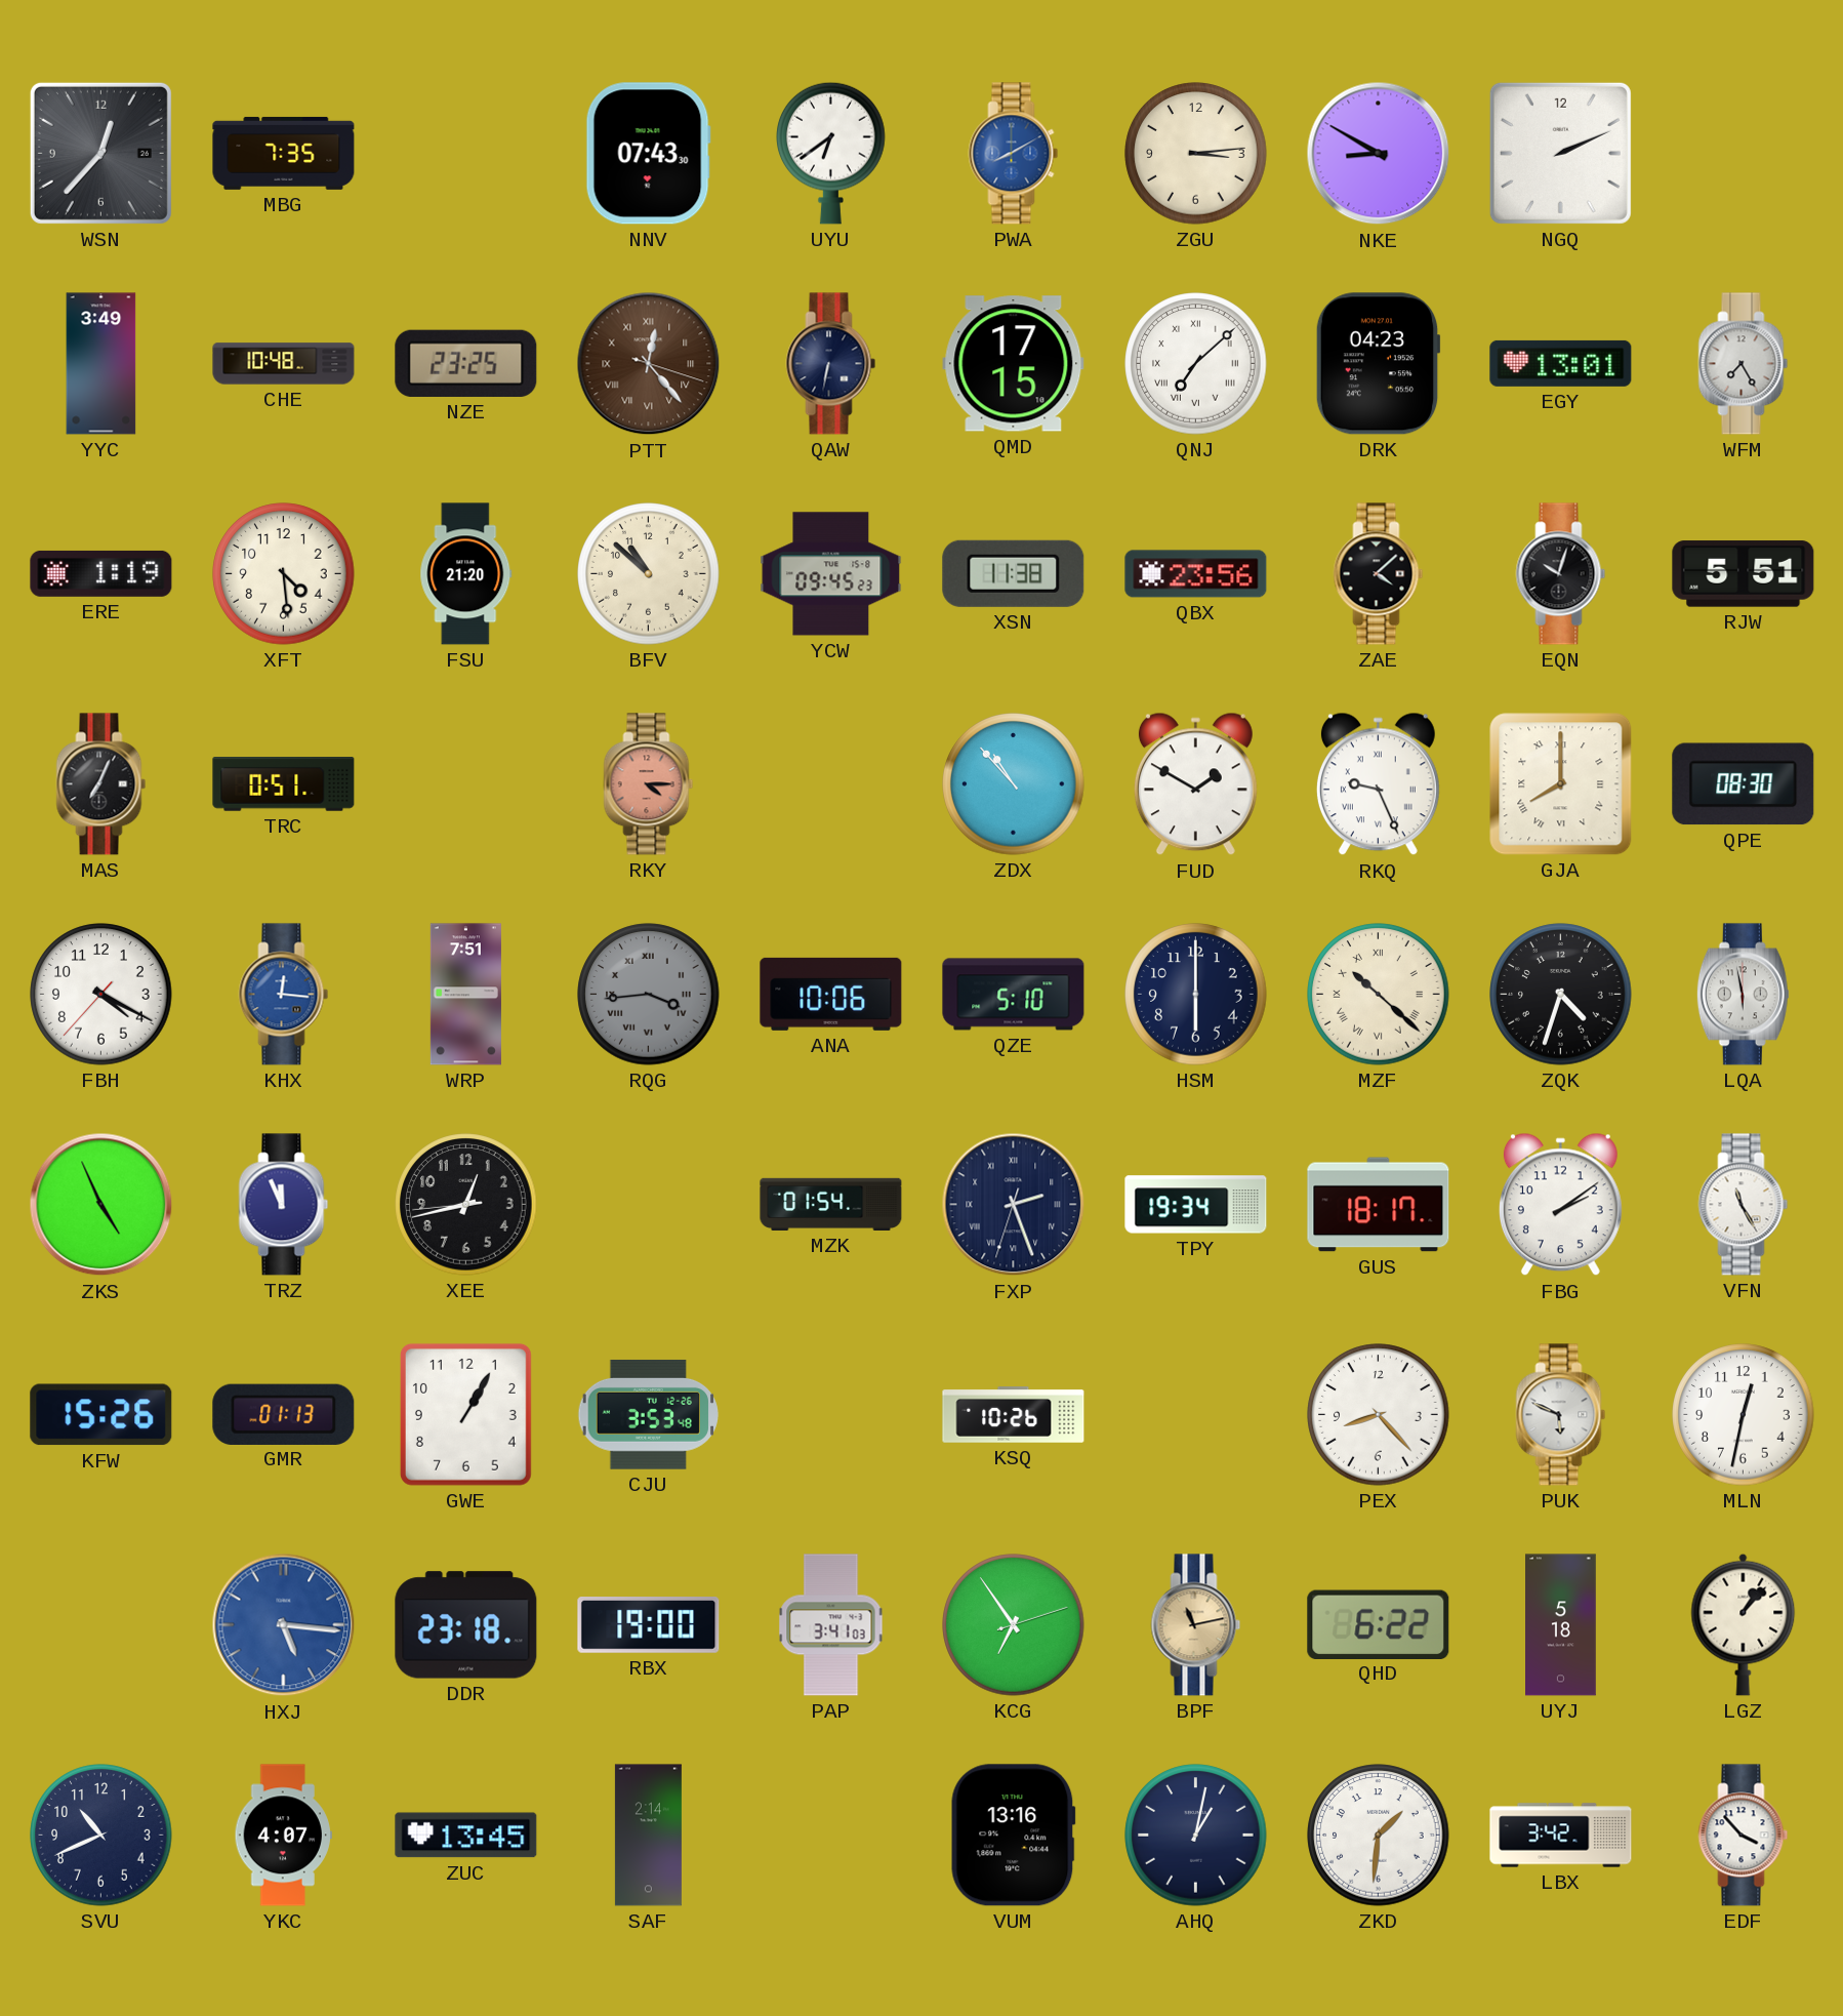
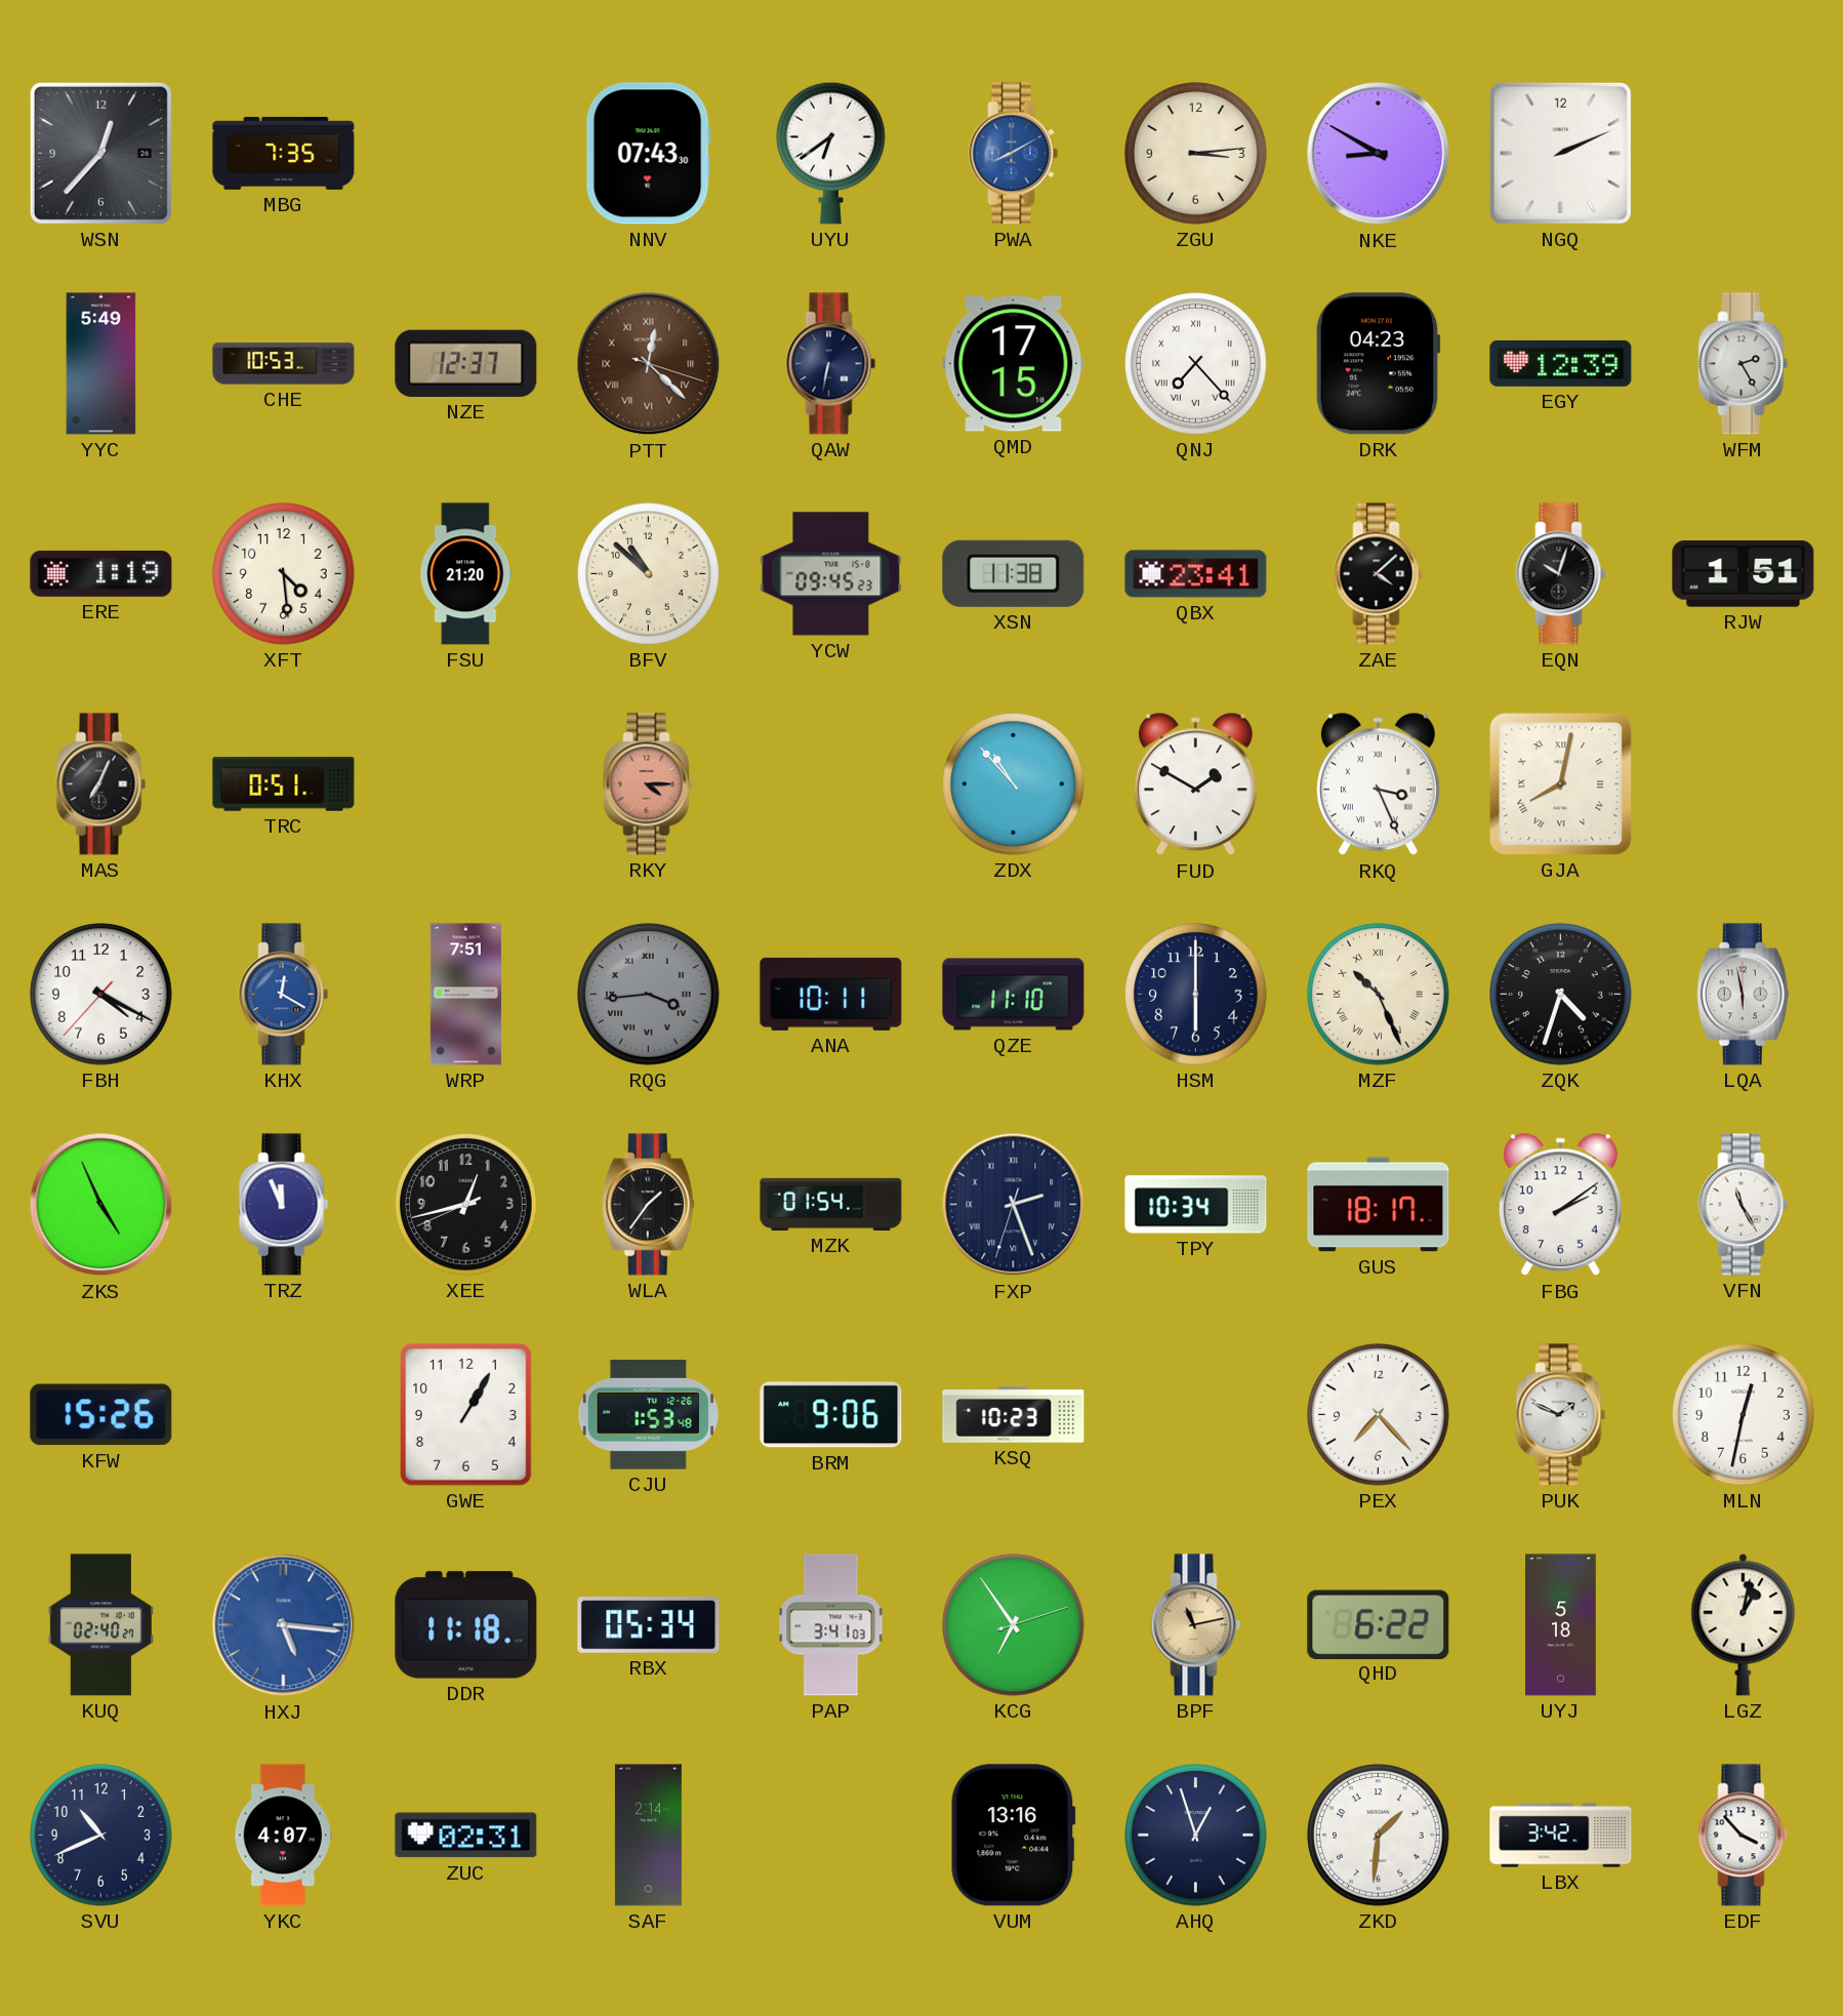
YYC: 3:49 -> 5:49
CHE: 10:48 -> 10:53
NZE: 23:25 -> 12:37
PTT: 12:23 -> 12:22
QNJ: 7:08 -> 7:23
EGY: 13:01 -> 12:39
WFM: 7:25 -> 2:25
QBX: 23:56 -> 23:41
RJW: 5:51 -> 1:51
RKQ: 9:26 -> 3:26
GJA: 8:00 -> 8:02
QPE: 08:30 -> none
KHX: 12:16 -> 12:20
ANA: 10:06 -> 10:11
QZE: 5:10 -> 11:10
MZF: 10:22 -> 10:26
XEE: 12:42:44 -> 12:42:41
WLA: none -> 1:36
TPY: 19:34 -> 10:34
GMR: 01:13 -> none
CJU: 3:53 -> 1:53
BRM: none -> 9:06
KSQ: 10:26 -> 10:23
PEX: 8:23 -> 7:23
PUK: 5:49 -> 1:49
KUQ: none -> 02:40
DDR: 23:18 -> 11:18
RBX: 19:00 -> 05:34
LGZ: 1:07 -> 1:02
ZUC: 13:45 -> 02:31
AHQ: 1:02 -> 12:57
